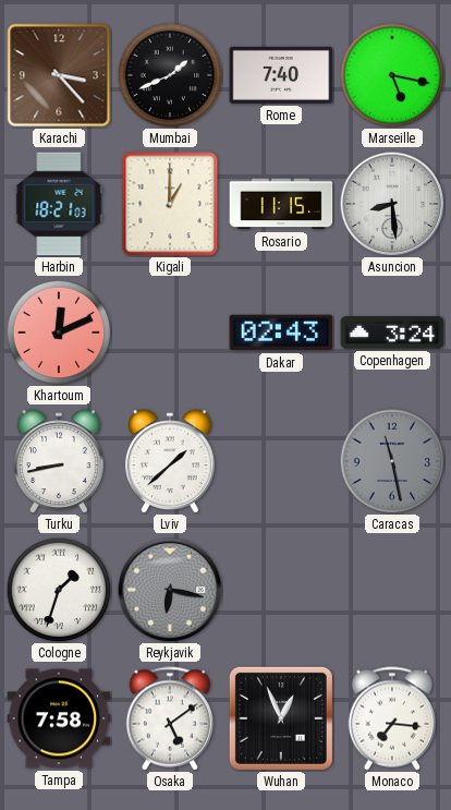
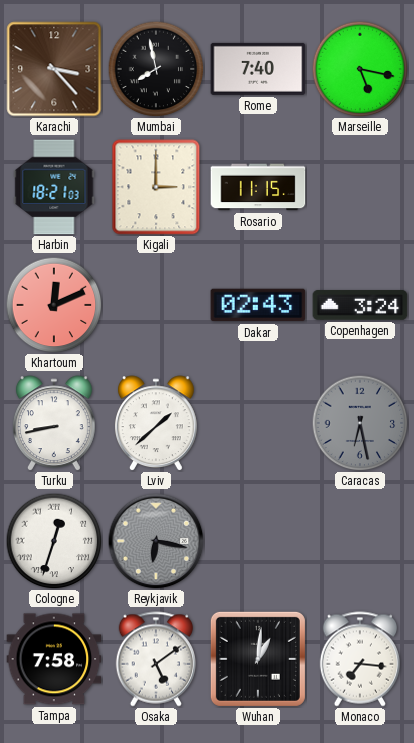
Mumbai: 1:41 -> 7:58
Kigali: 1:00 -> 3:00
Asuncion: 8:29 -> none
Caracas: 11:28 -> 6:28
Cologne: 1:33 -> 12:33
Wuhan: 12:56 -> 1:01
